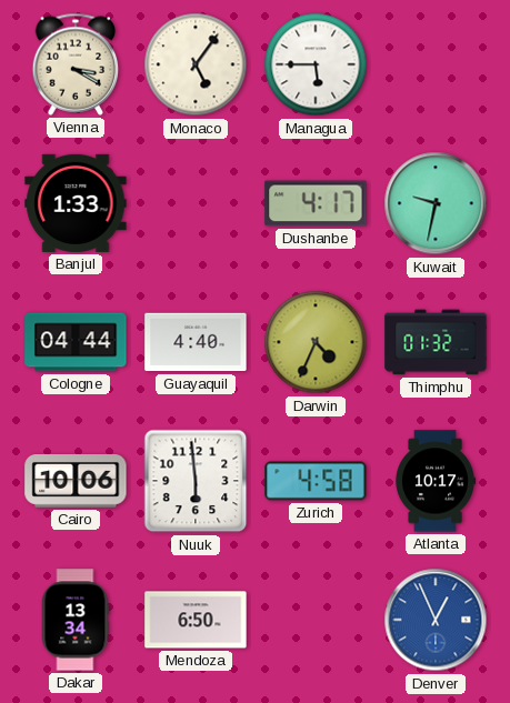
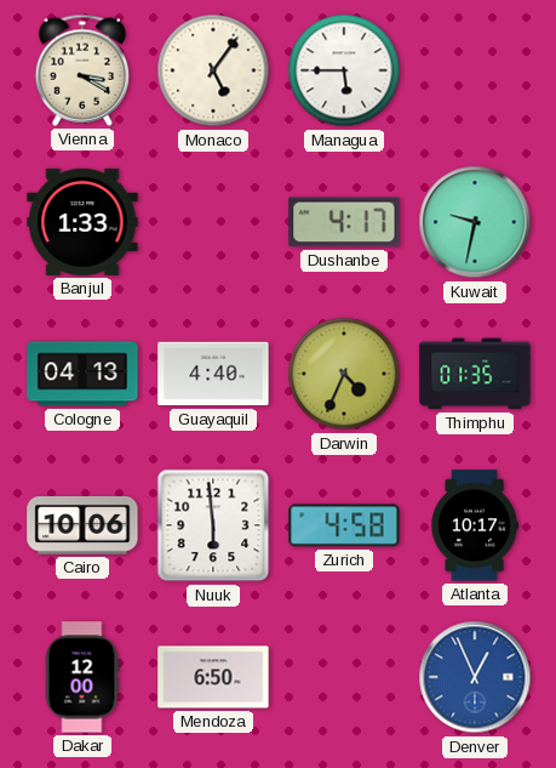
Cologne: 04:44 -> 04:13
Thimphu: 01:32 -> 01:35
Dakar: 13:34 -> 12:00
